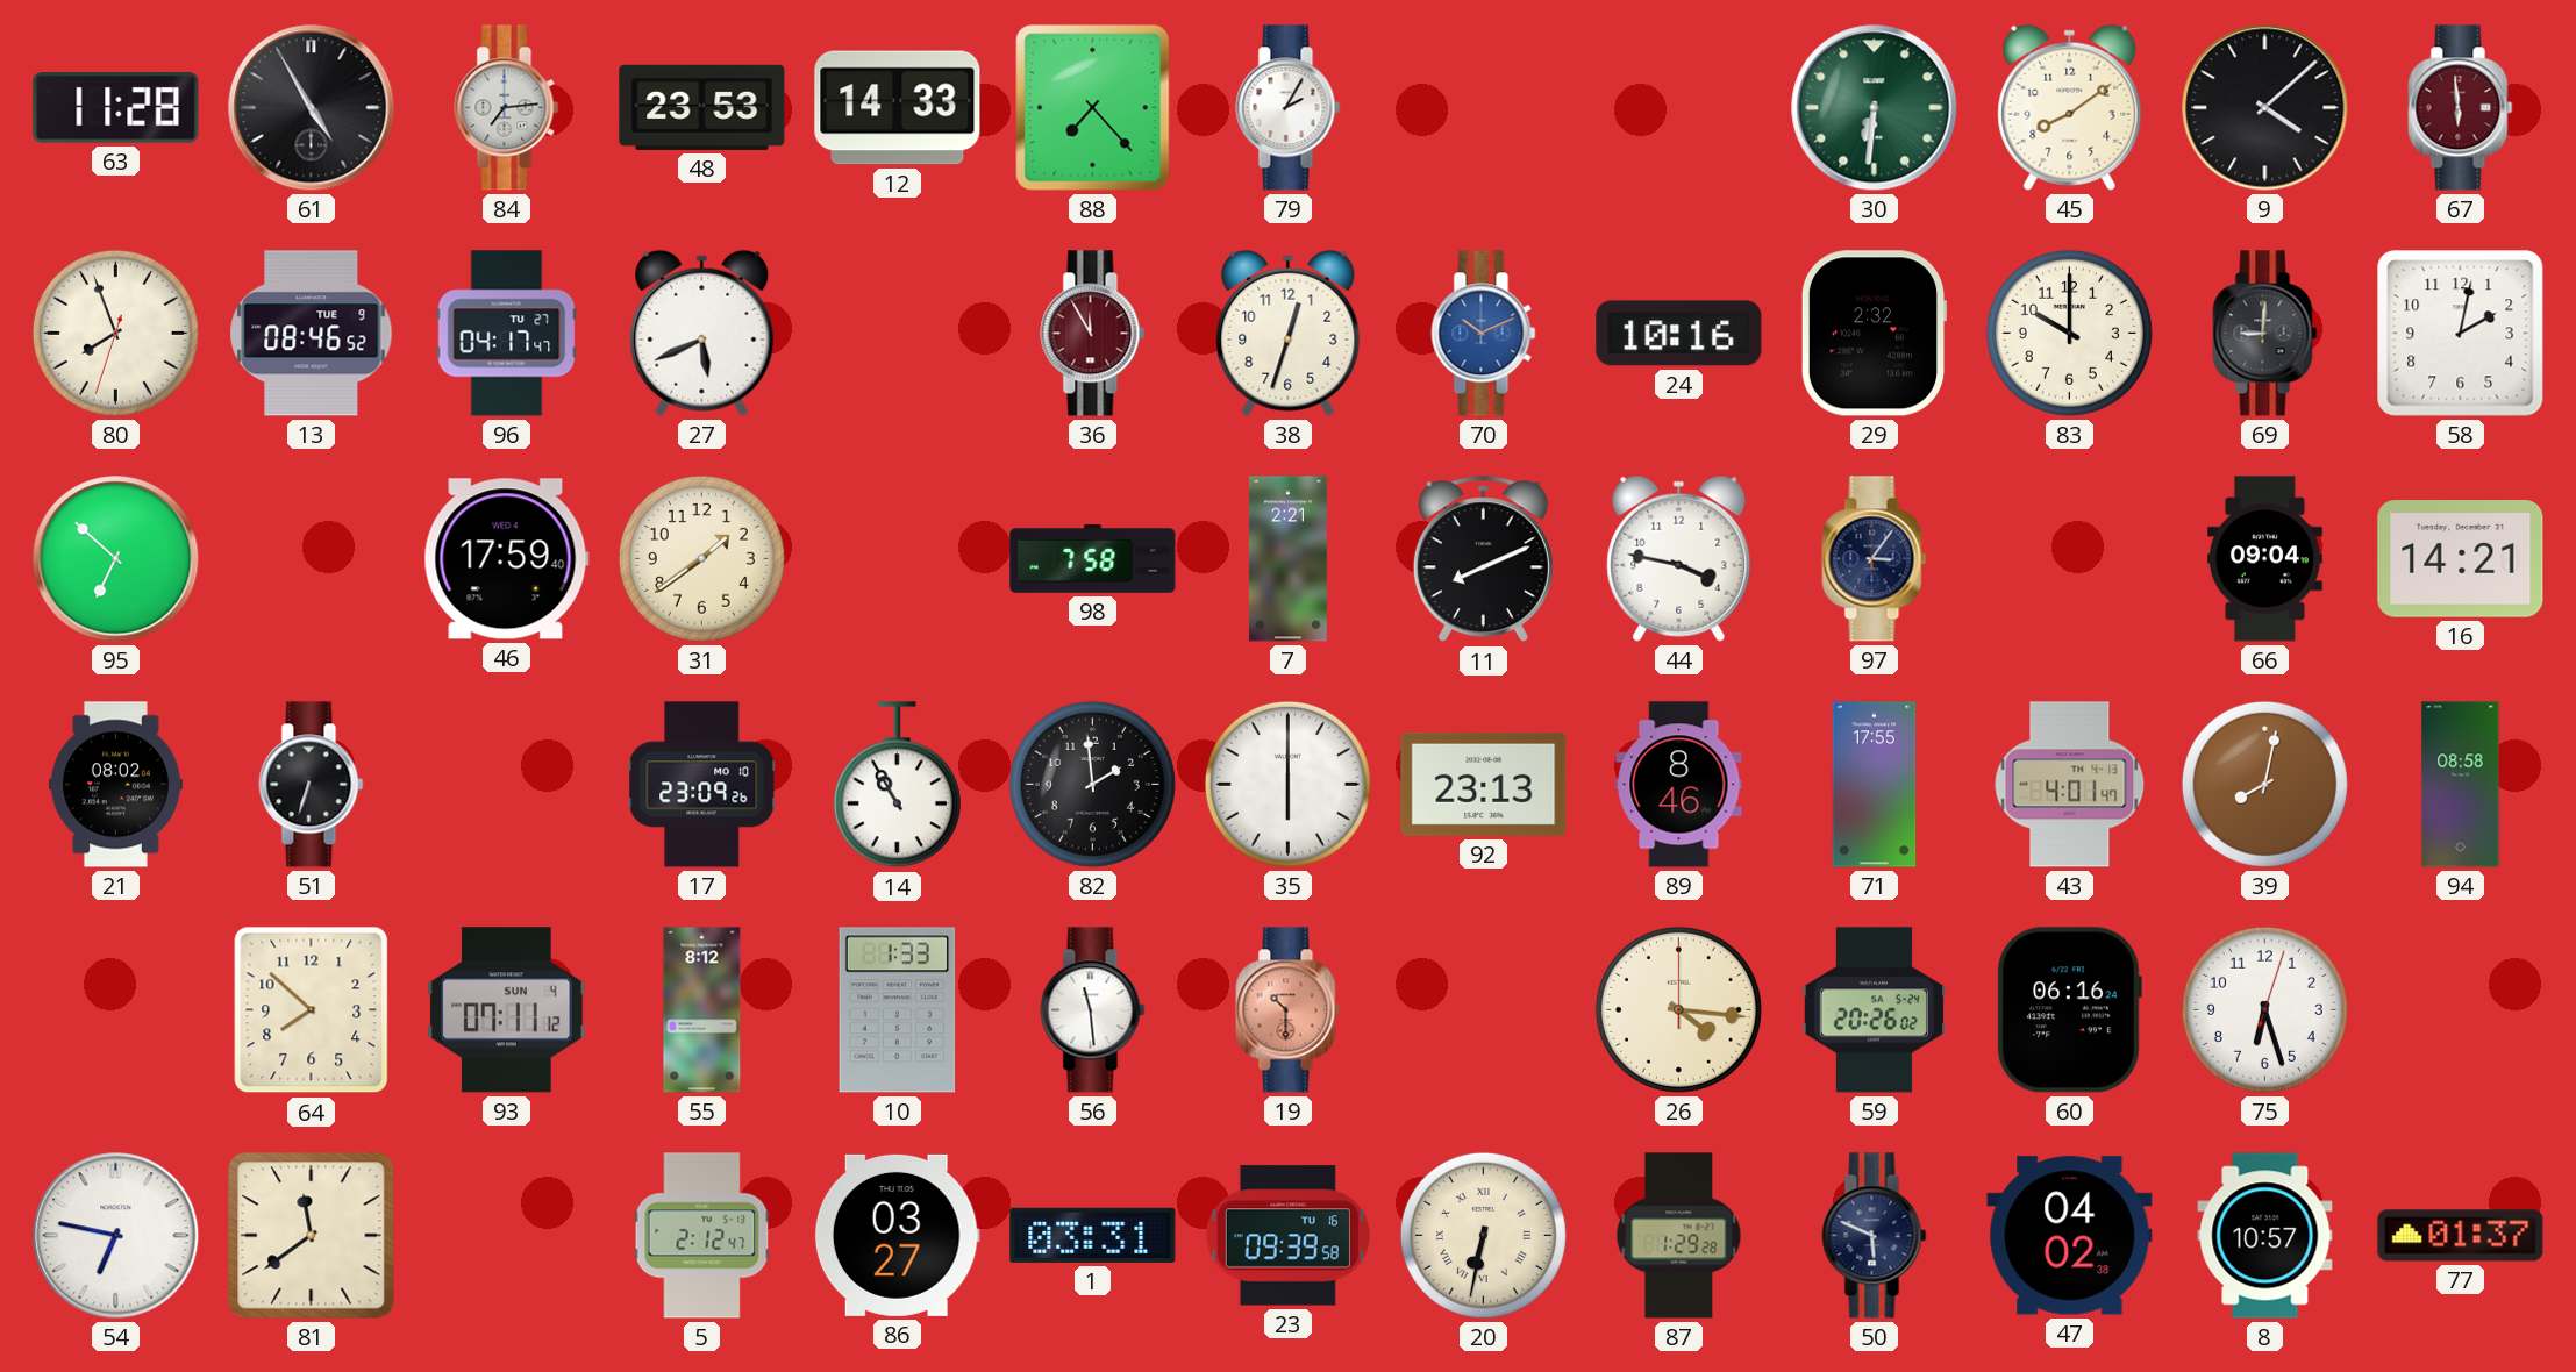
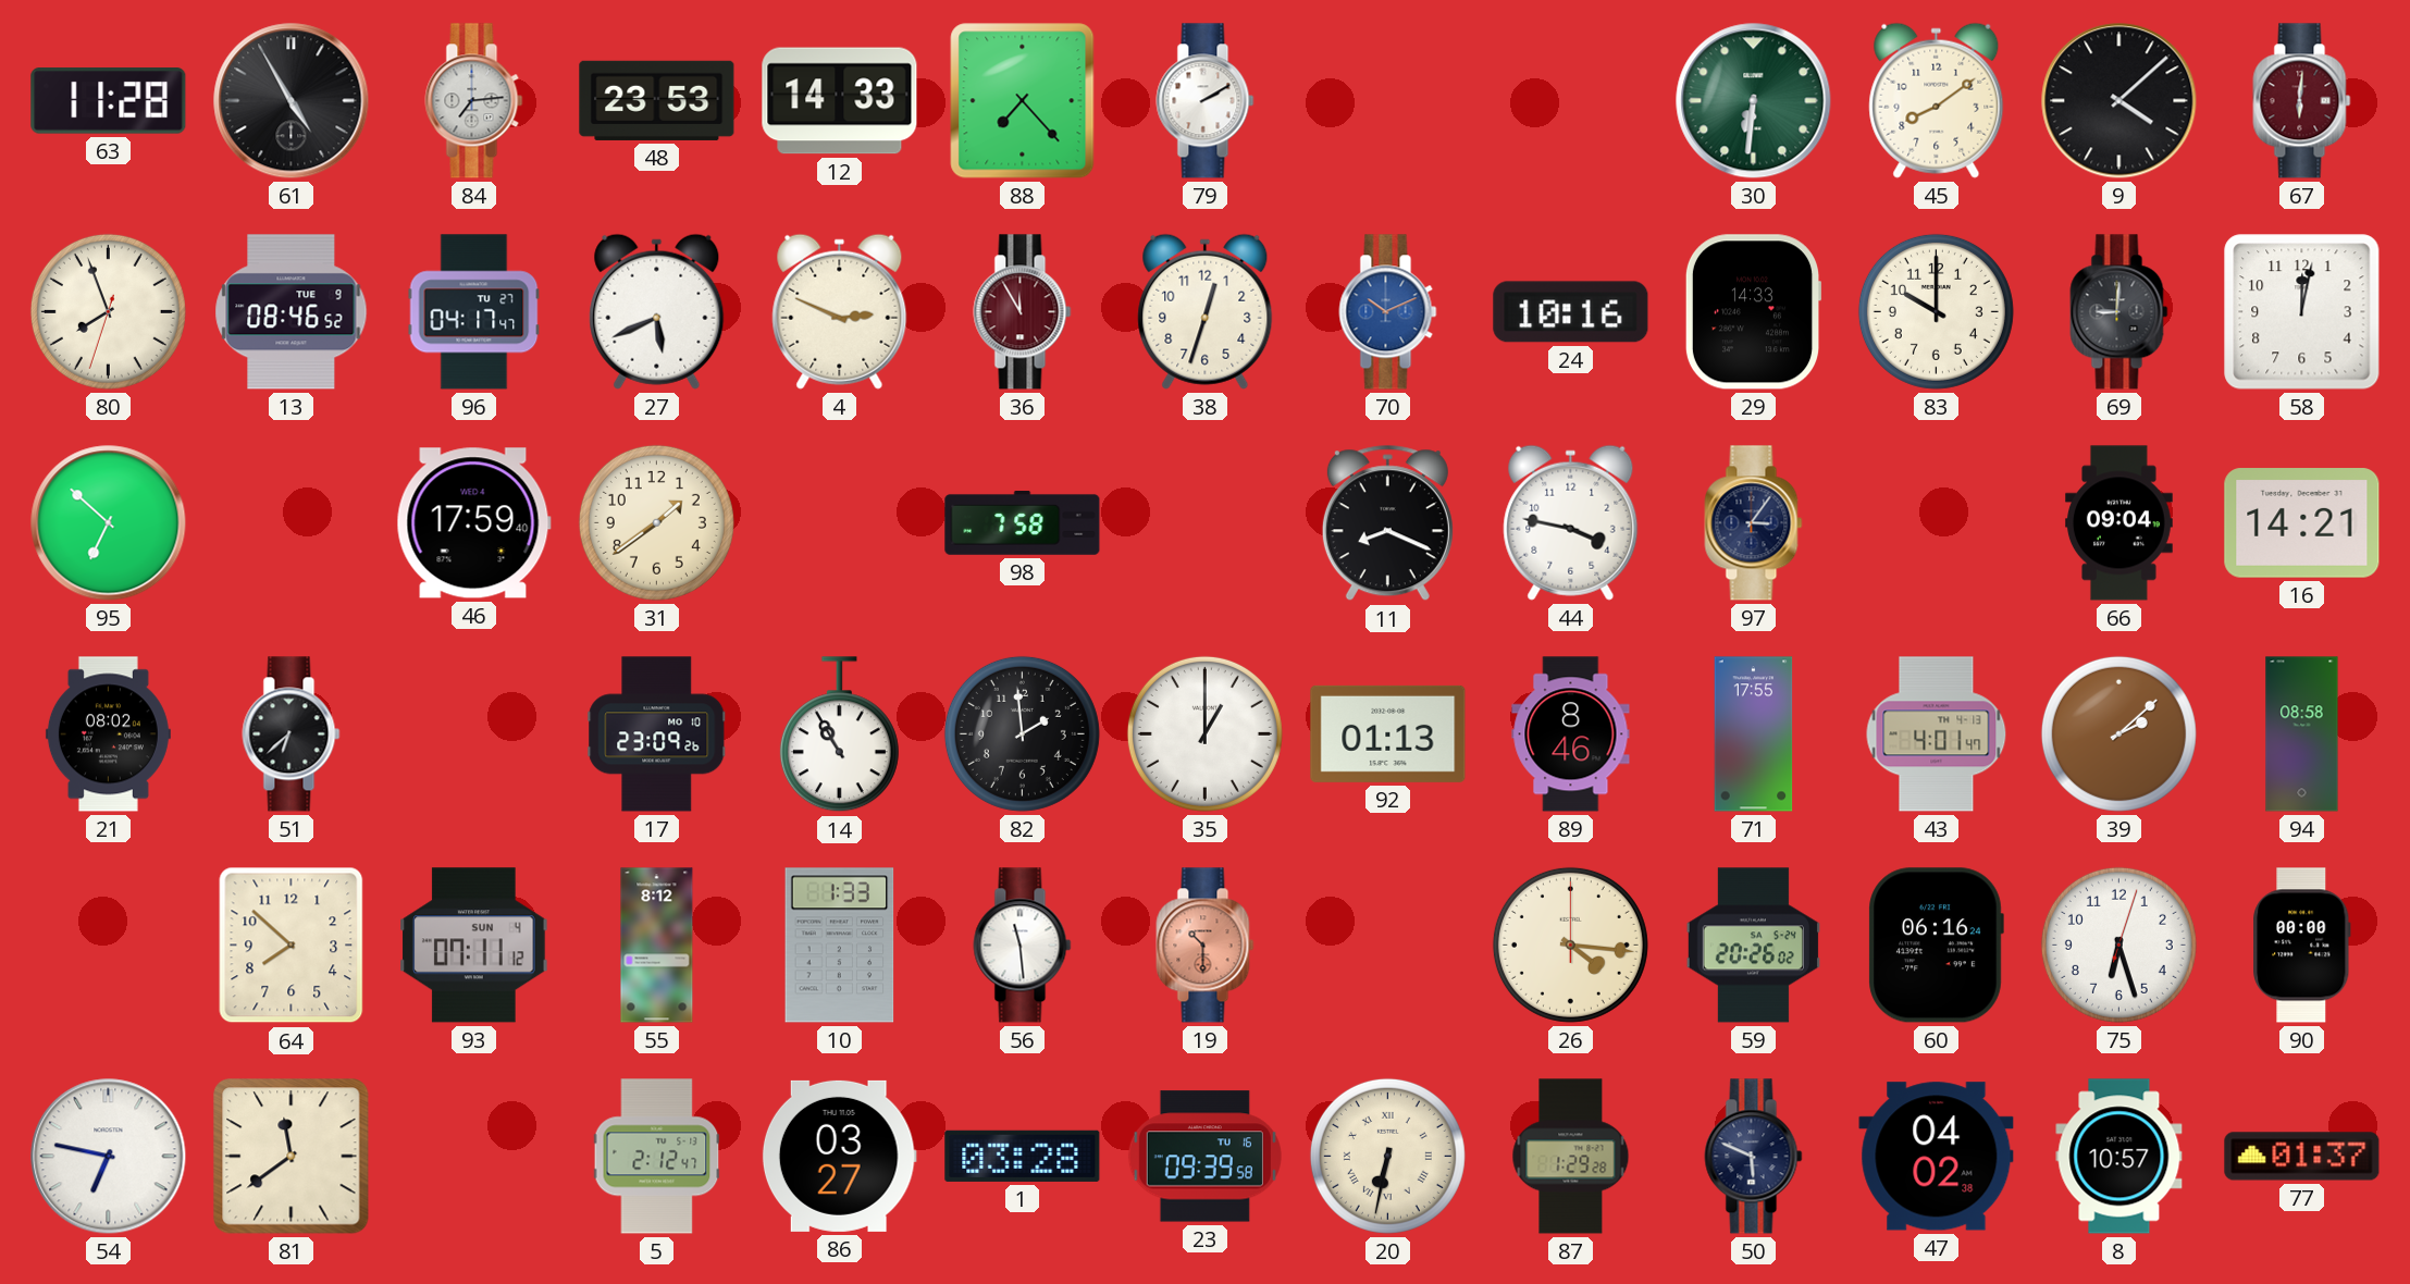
79: 2:05 -> 2:10
67: 5:59 -> 6:01
4: none -> 2:49
29: 2:32 -> 14:33
58: 2:02 -> 12:02
7: 2:21 -> none
11: 8:11 -> 8:19
51: 6:33 -> 6:38
35: 6:00 -> 1:00
92: 23:13 -> 01:13
39: 8:02 -> 2:08
90: none -> 00:00
1: 03:31 -> 03:28
